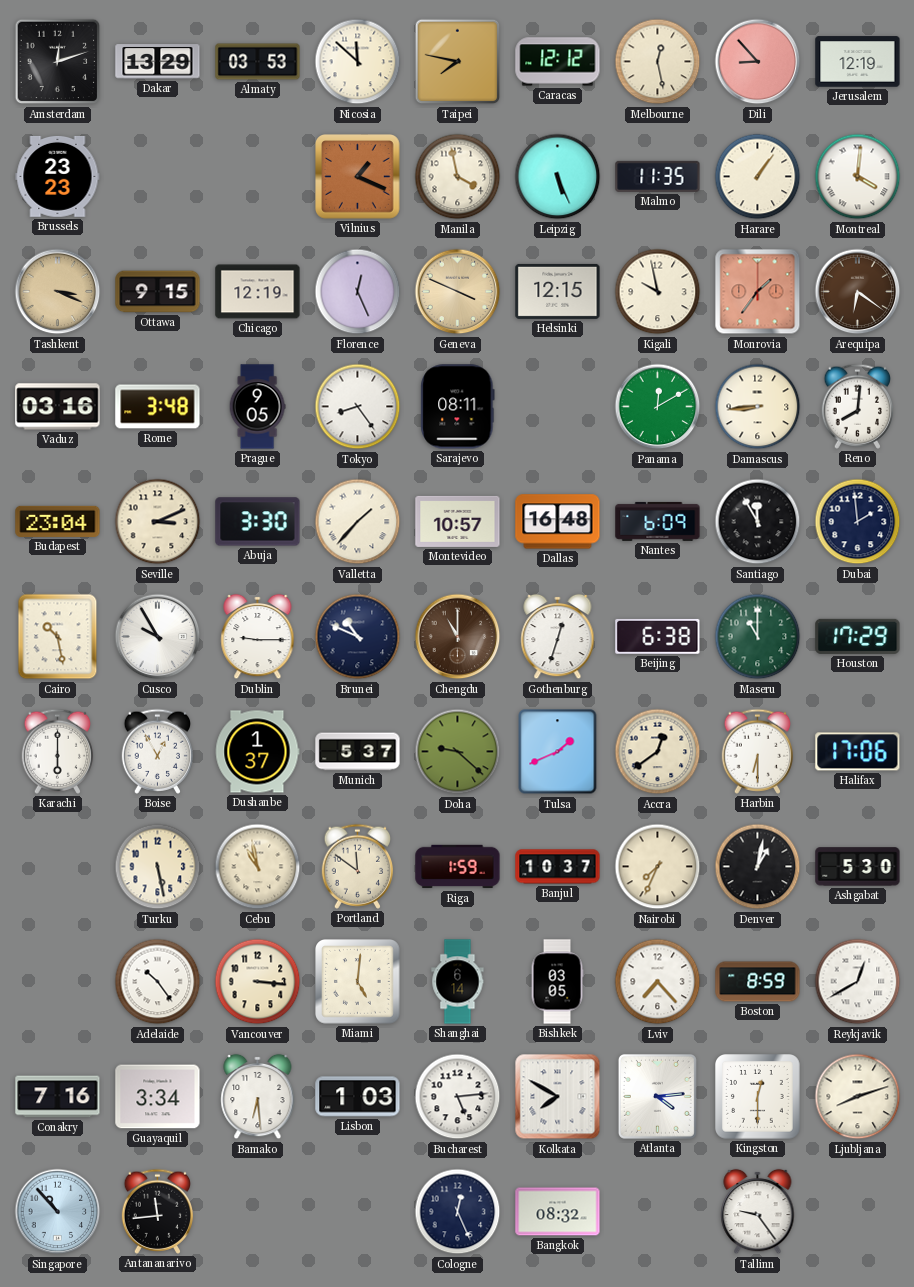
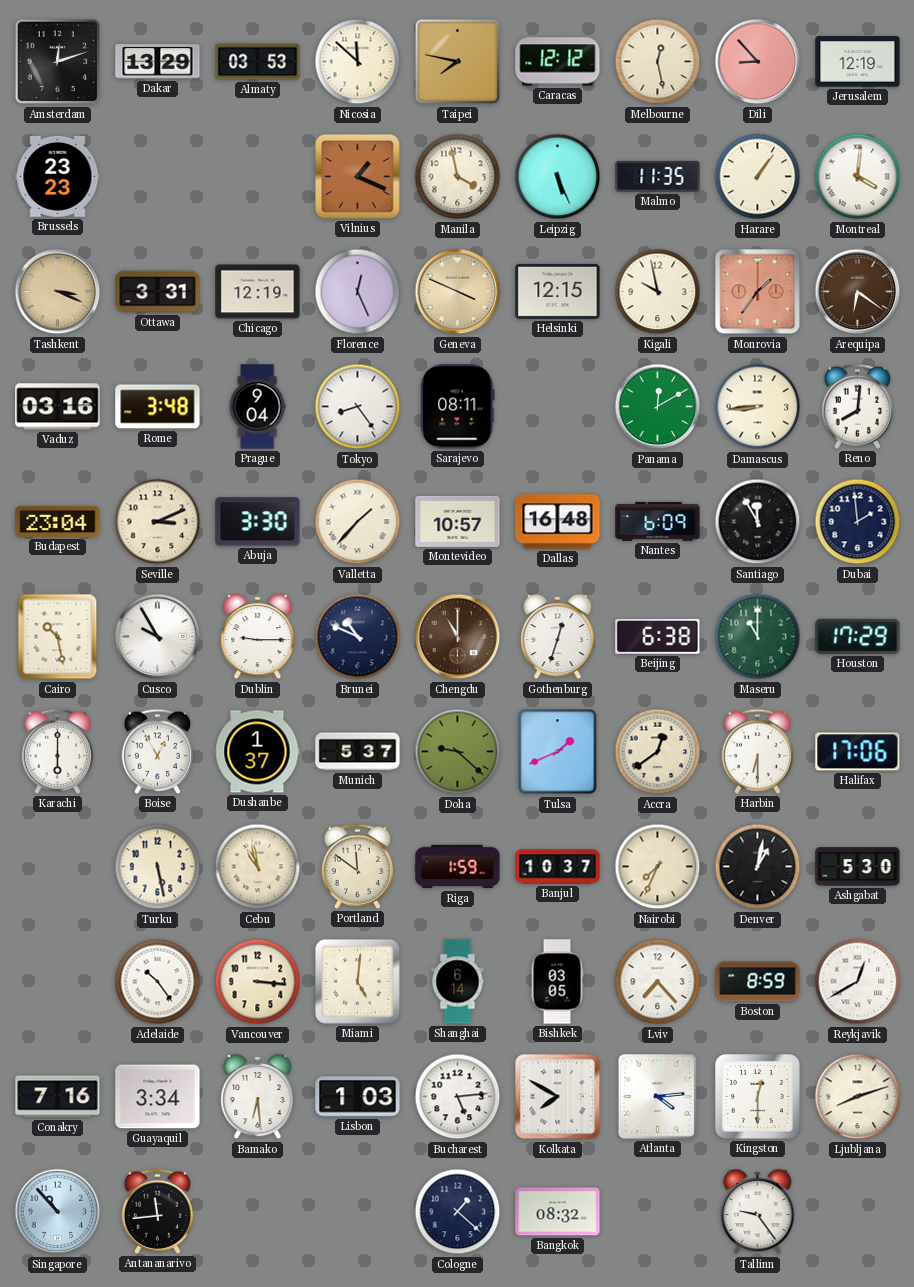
Ottawa: 9:15 -> 3:31
Prague: 9:05 -> 9:04
Cologne: 12:26 -> 1:22
